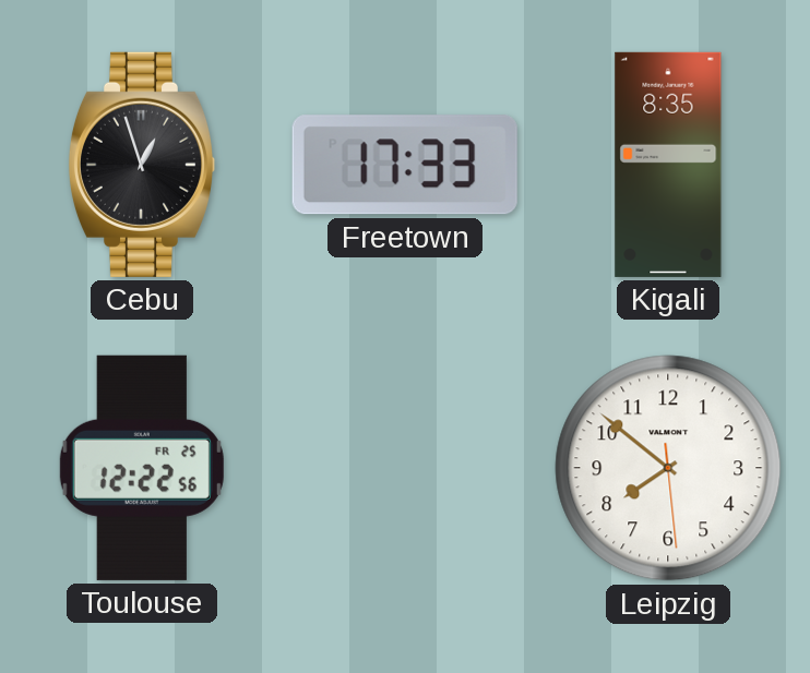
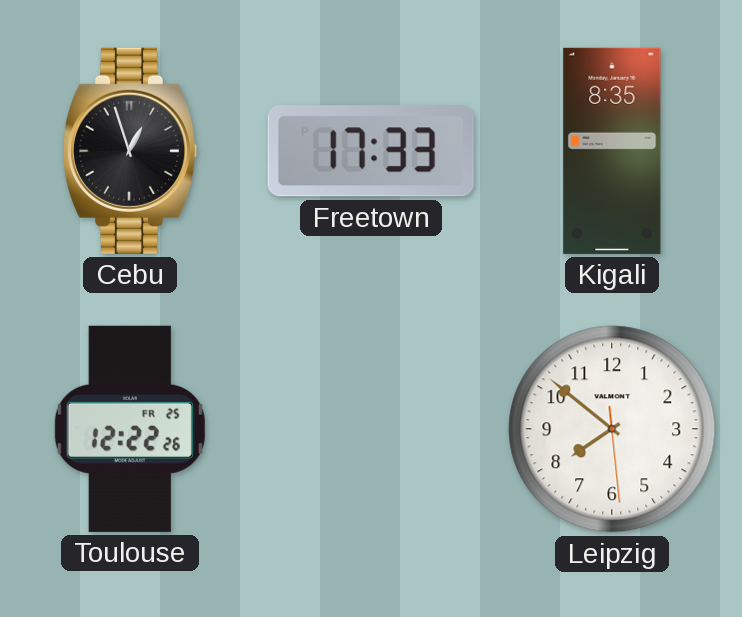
Toulouse: 12:22:56 -> 12:22:26
